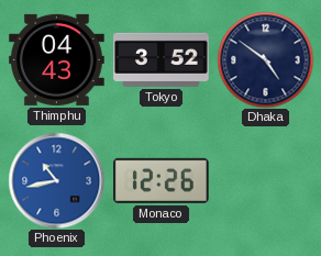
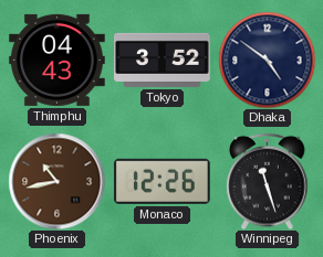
Phoenix dial: blue -> brown
Winnipeg: none -> 11:27
